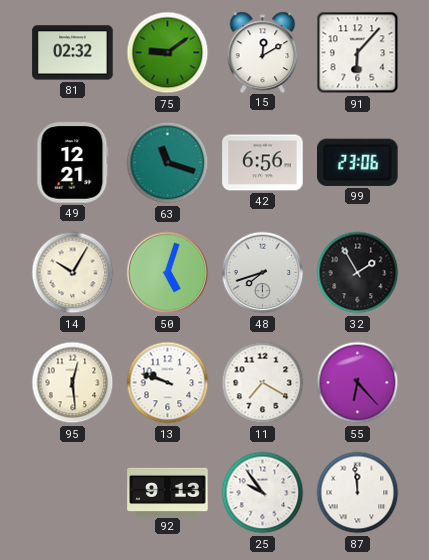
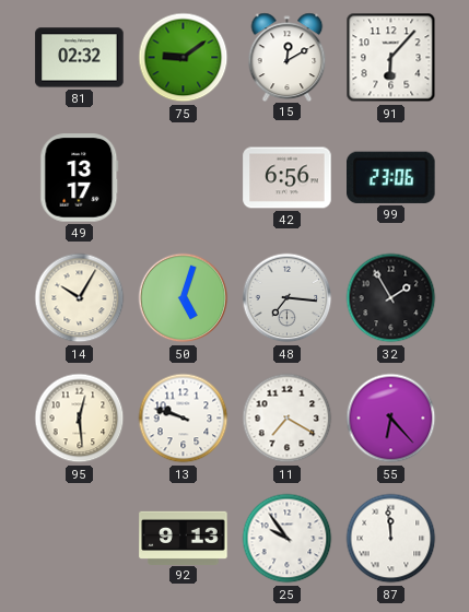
49: 12:21 -> 13:17
63: 11:18 -> none
48: 7:42 -> 7:16
